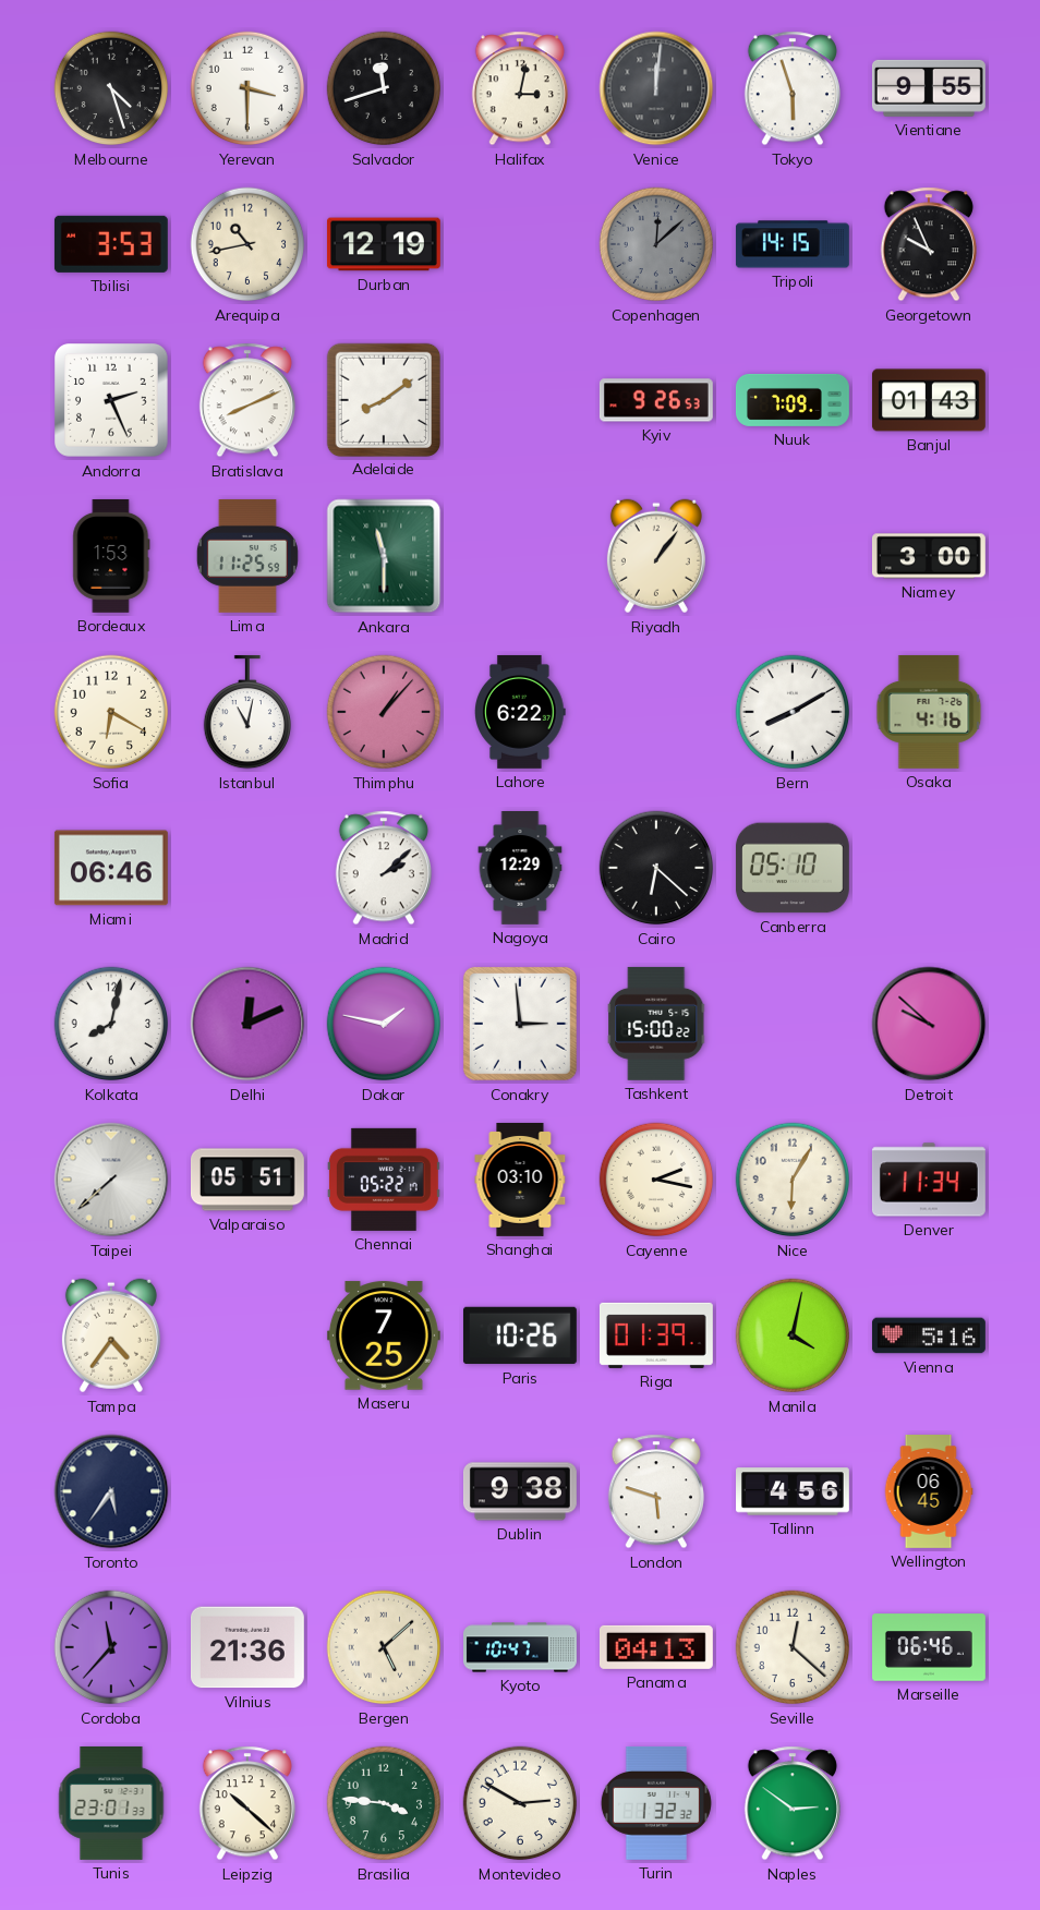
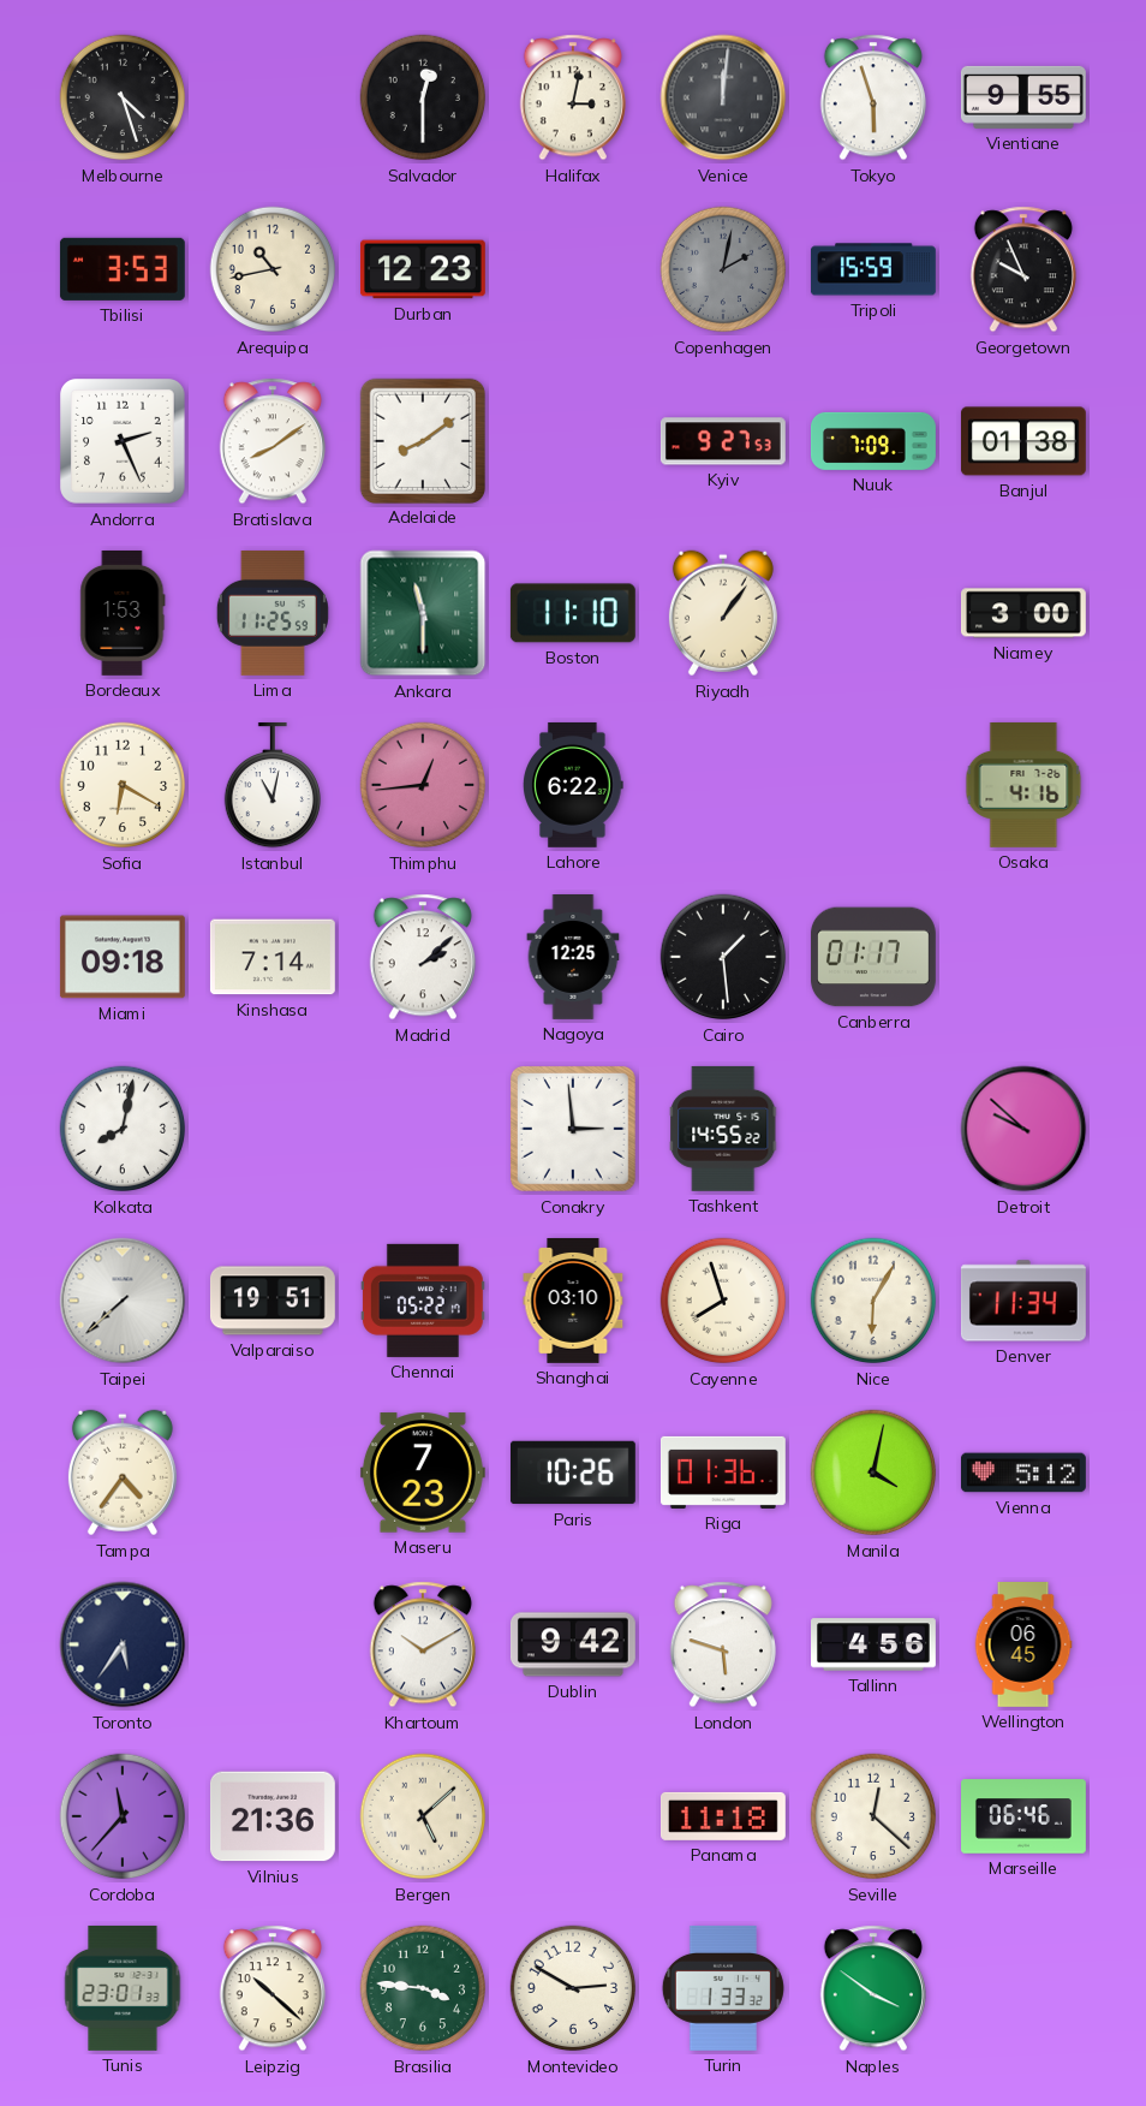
Yerevan: 3:30 -> none
Salvador: 11:42 -> 12:30
Durban: 12:19 -> 12:23
Copenhagen: 12:08 -> 2:02
Tripoli: 14:15 -> 15:59
Bratislava: 8:11 -> 8:09
Kyiv: 9:26 -> 9:27
Banjul: 01:43 -> 01:38
Boston: none -> 11:10
Thimphu: 1:07 -> 12:44
Bern: 8:10 -> none
Miami: 06:46 -> 09:18
Kinshasa: none -> 7:14
Nagoya: 12:29 -> 12:25
Cairo: 6:22 -> 1:29
Canberra: 05:10 -> 01:17
Delhi: 12:11 -> none
Dakar: 1:47 -> none
Tashkent: 15:00 -> 14:55
Valparaiso: 05:51 -> 19:51
Cayenne: 2:17 -> 7:57
Maseru: 7:25 -> 7:23
Riga: 01:39 -> 01:36
Vienna: 5:16 -> 5:12
Khartoum: none -> 10:10
Dublin: 9:38 -> 9:42
Kyoto: 10:47 -> none
Panama: 04:13 -> 11:18
Turin: 1:32 -> 1:33
Naples: 2:51 -> 3:51
